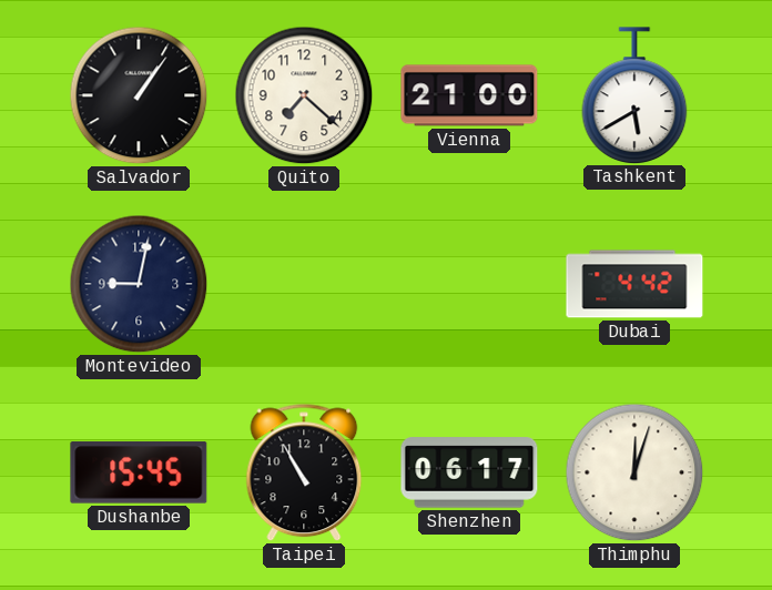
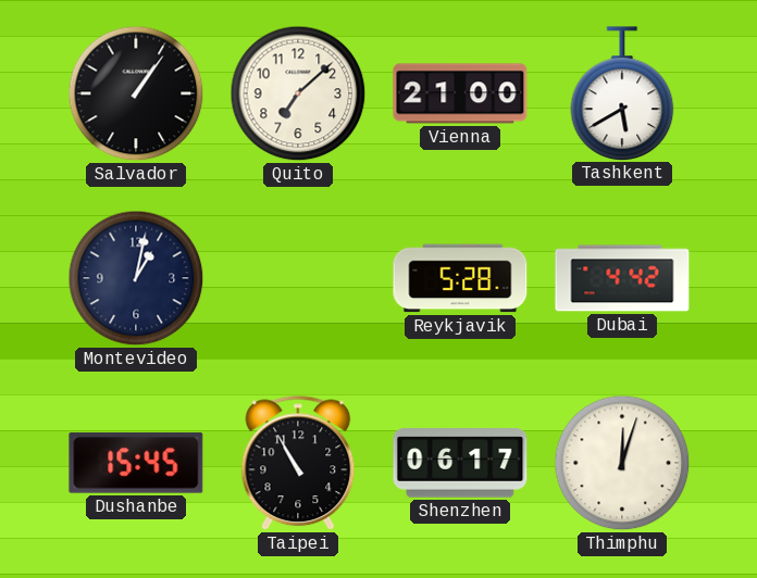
Quito: 7:22 -> 7:08
Montevideo: 9:02 -> 1:02
Reykjavik: none -> 5:28
